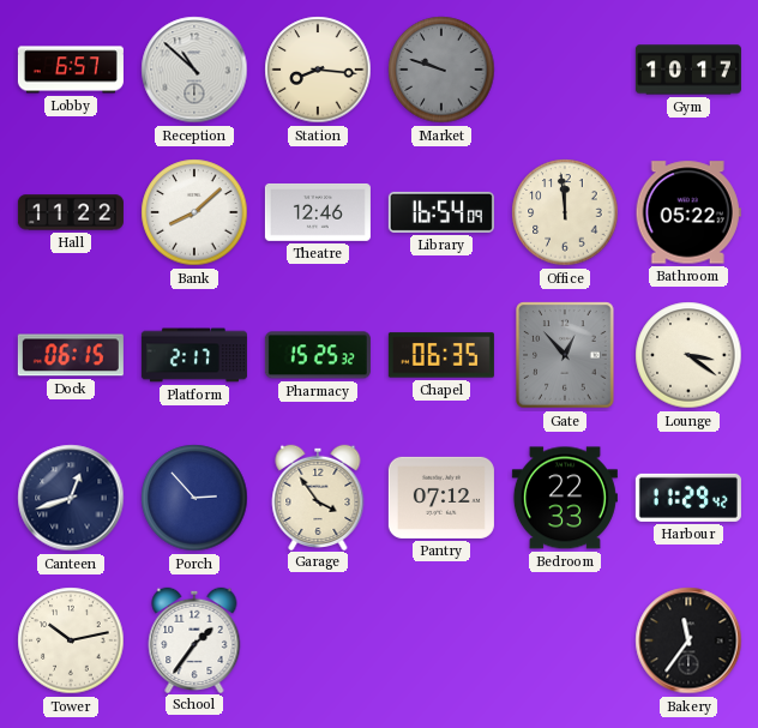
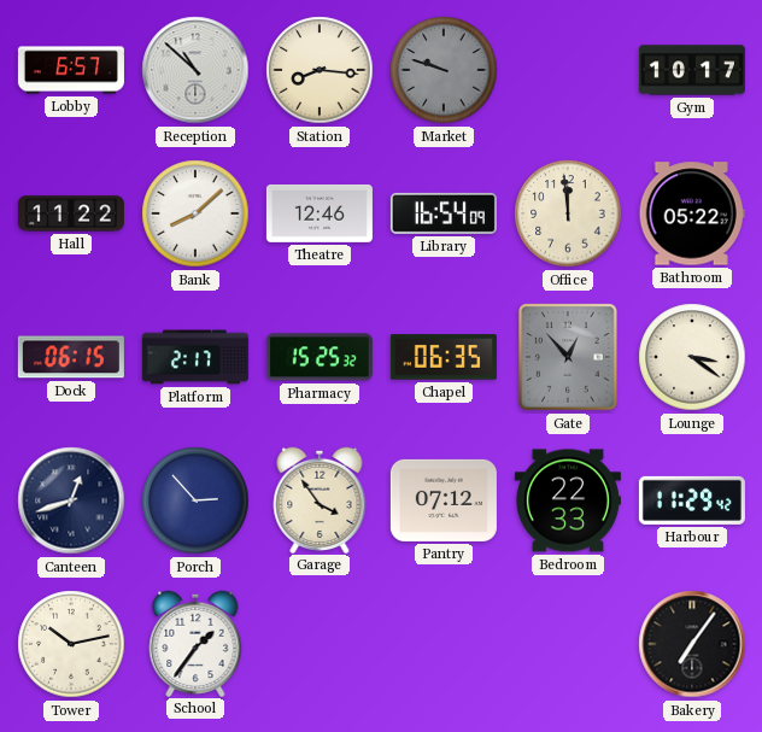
Bakery: 11:36 -> 7:06
